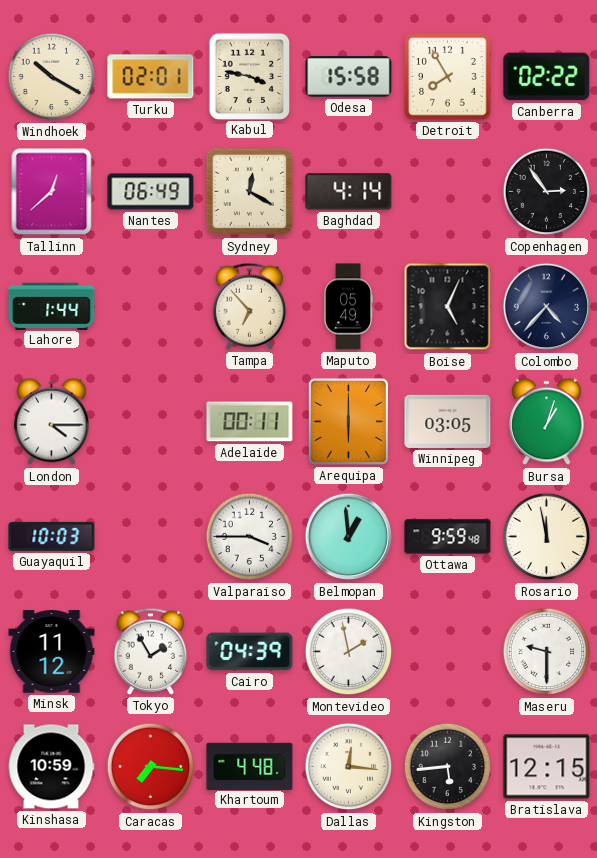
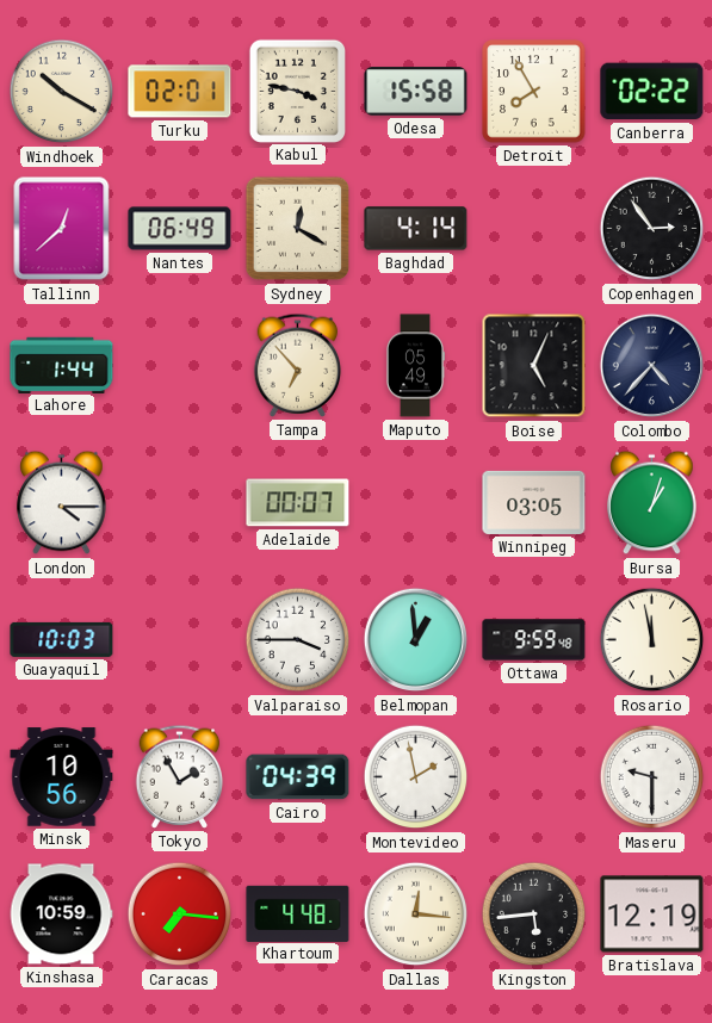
Adelaide: 00:11 -> 00:07
Arequipa: 6:00 -> none
Minsk: 11:12 -> 10:56
Bratislava: 12:15 -> 12:19
